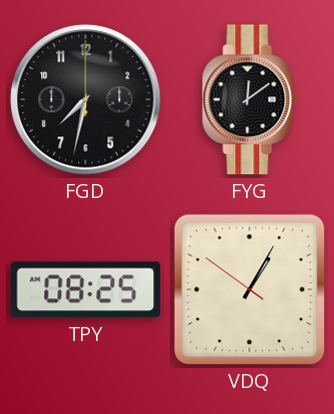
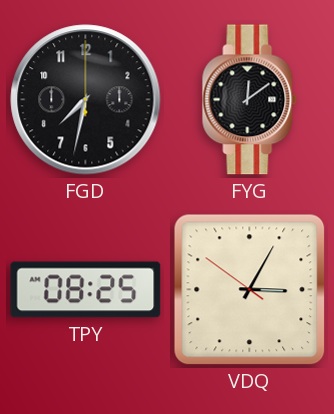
VDQ: 1:04 -> 3:04
